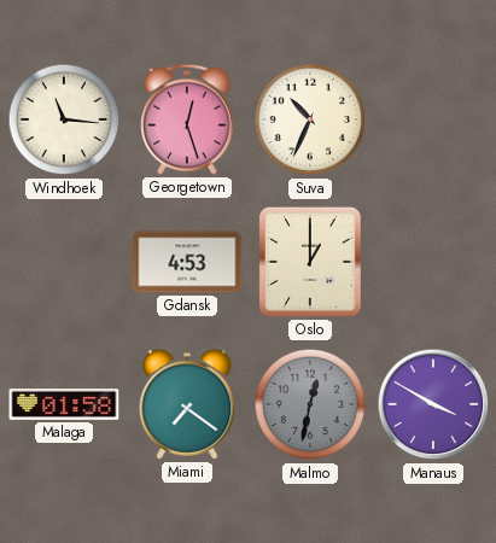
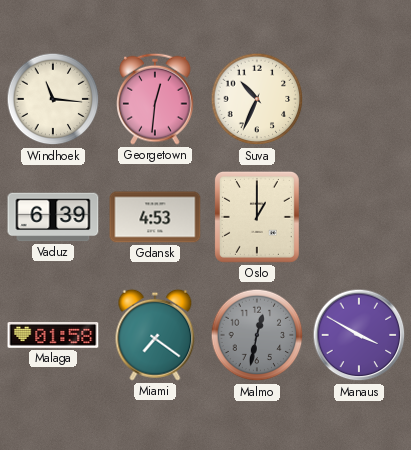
Georgetown: 12:27 -> 12:31
Vaduz: none -> 6:39
